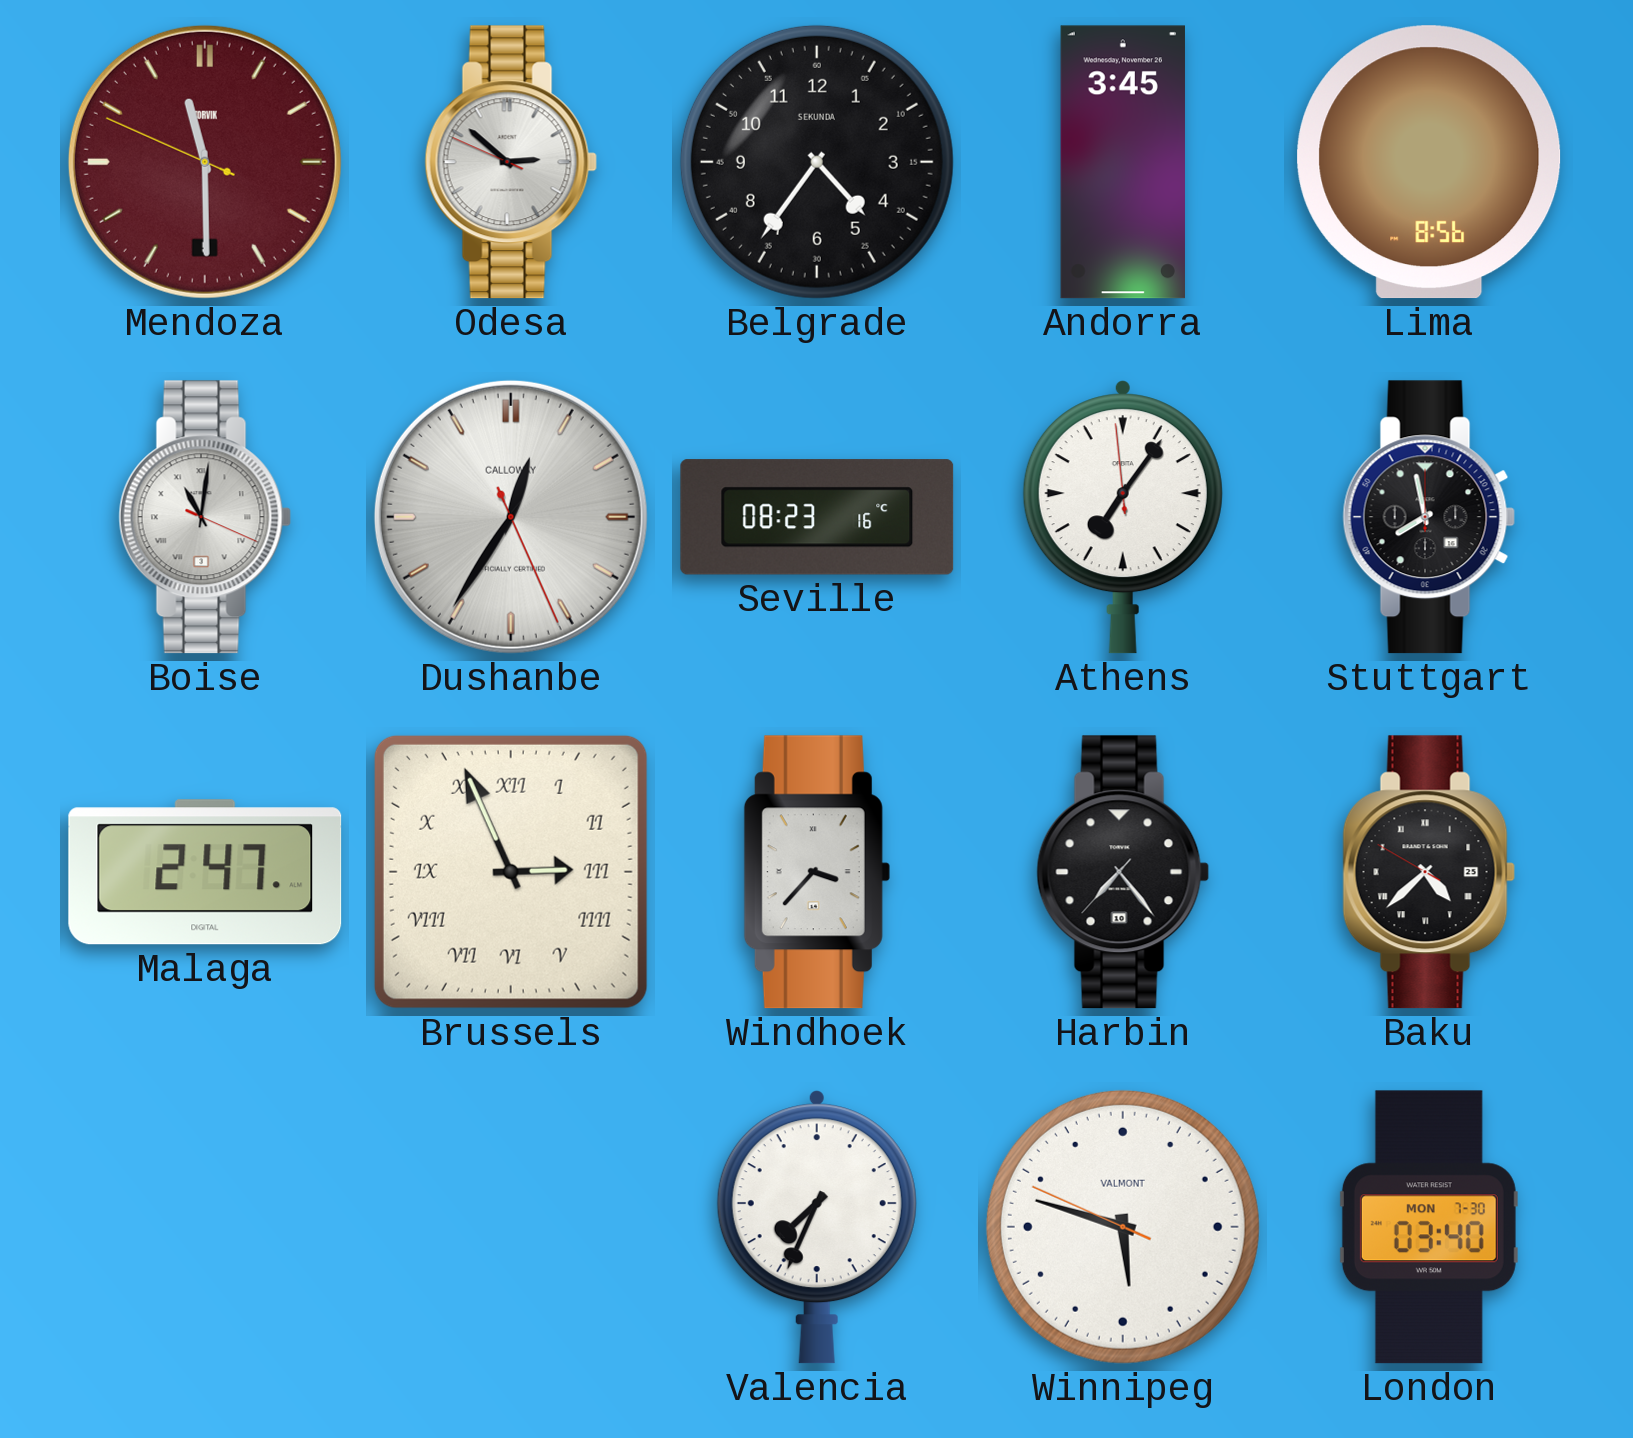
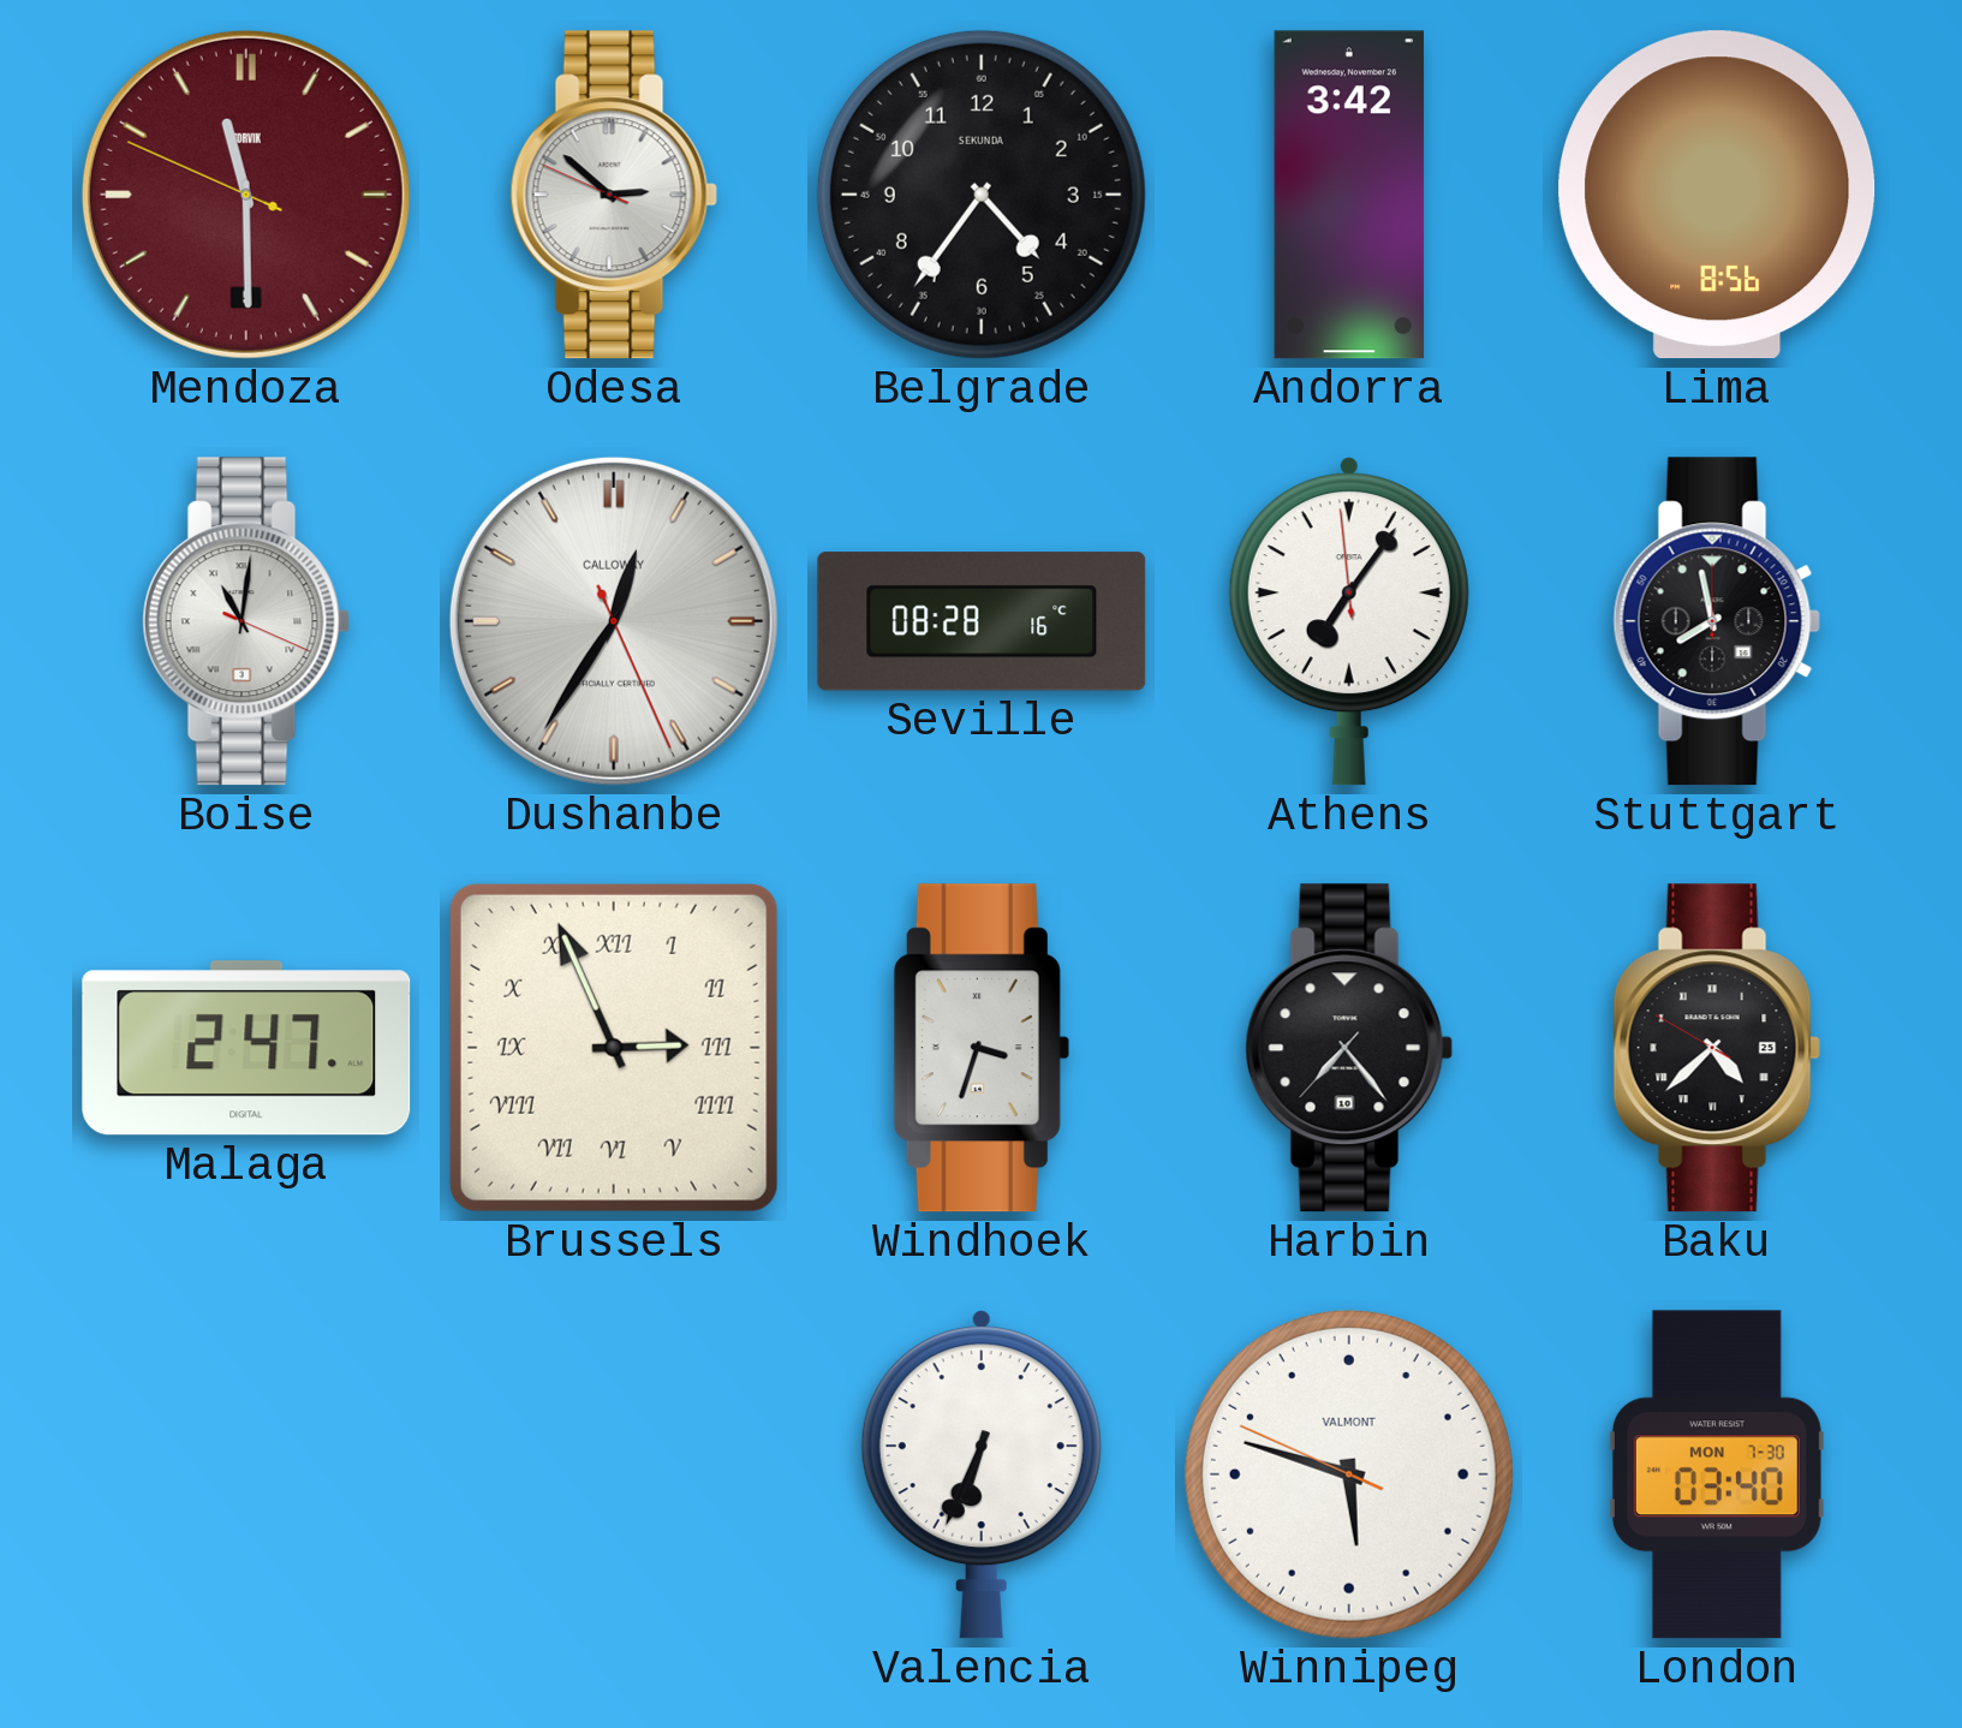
Andorra: 3:45 -> 3:42
Seville: 08:23 -> 08:28
Windhoek: 3:37 -> 3:33
Valencia: 7:34 -> 6:34
